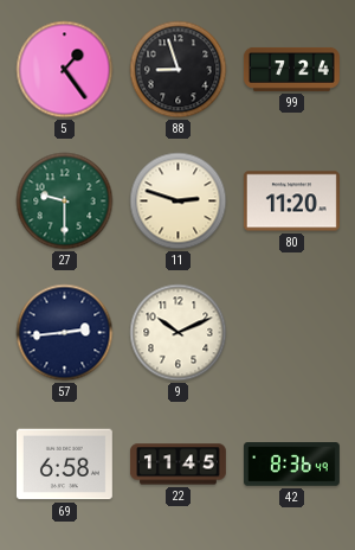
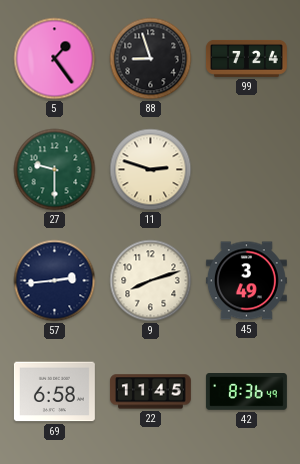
80: 11:20 -> none
9: 10:11 -> 8:12
45: none -> 3:49
